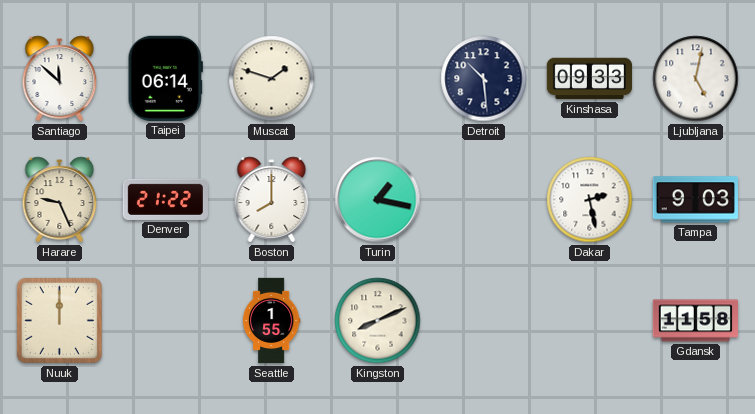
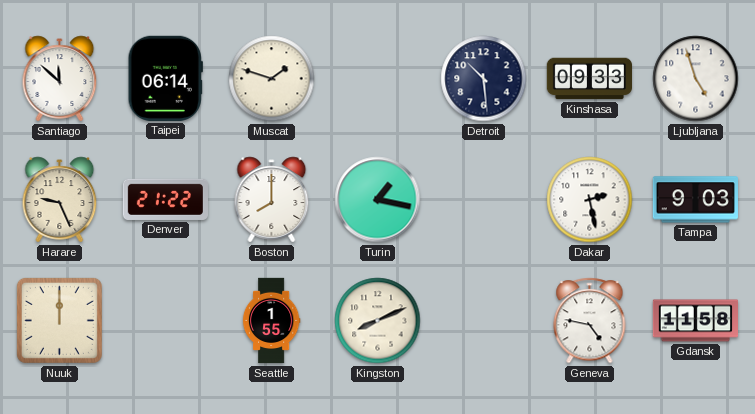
Ljubljana: 5:02 -> 4:57
Geneva: none -> 4:47
